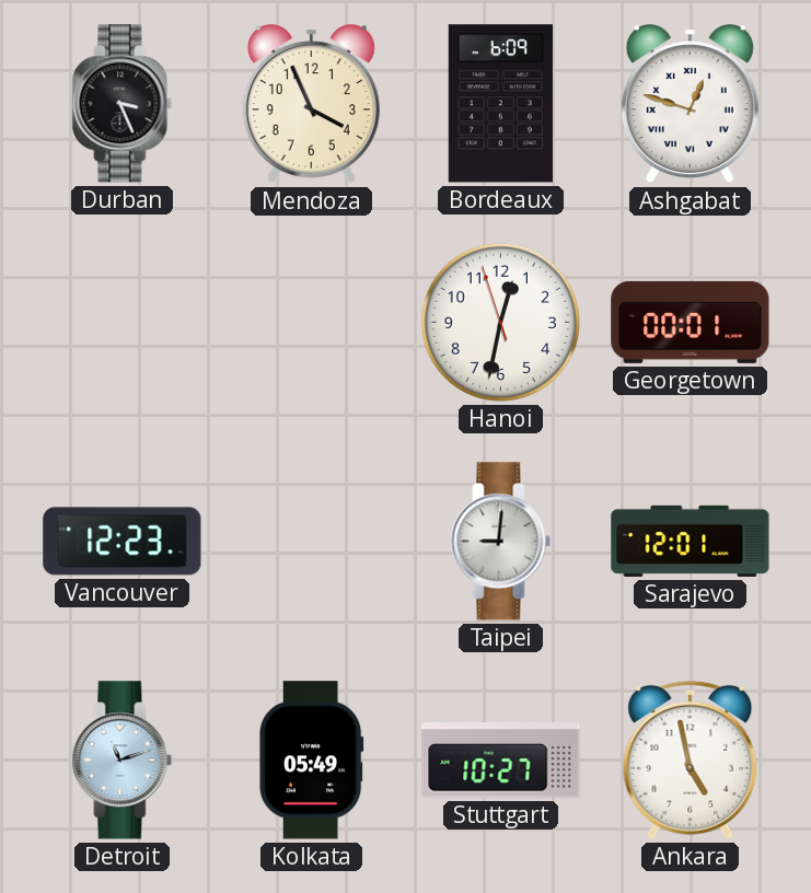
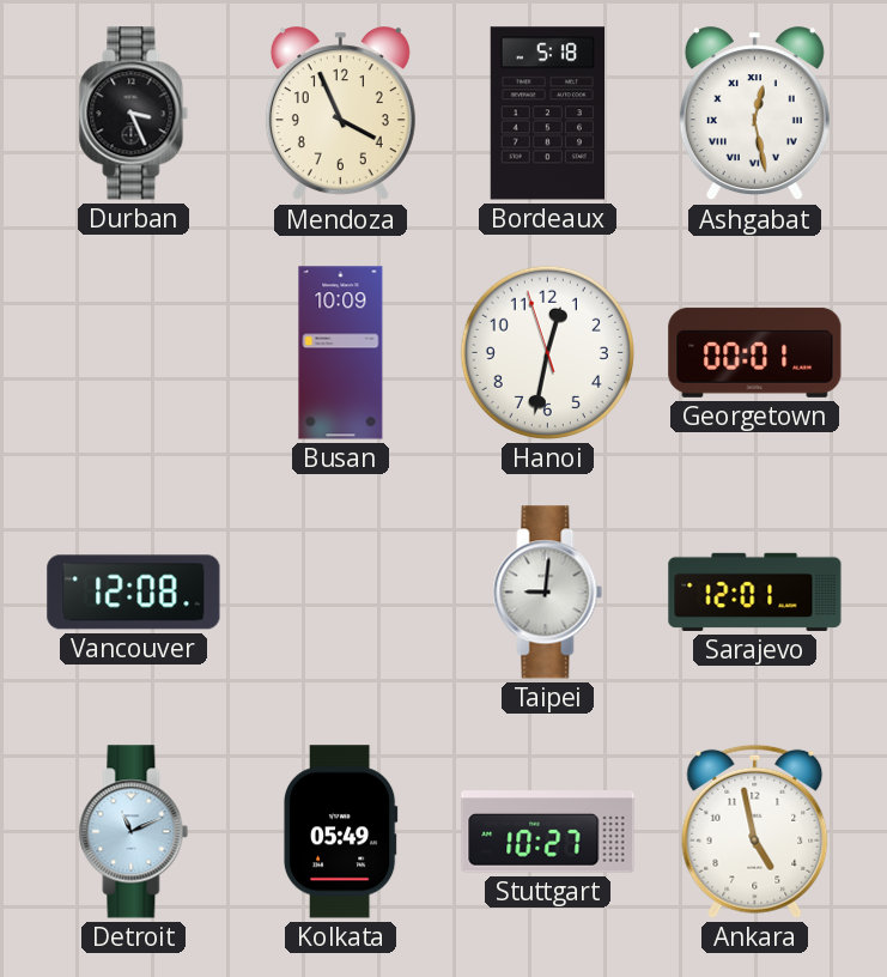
Bordeaux: 6:09 -> 5:18
Ashgabat: 12:48 -> 12:28
Busan: none -> 10:09
Vancouver: 12:23 -> 12:08
Detroit: 11:12 -> 11:11
